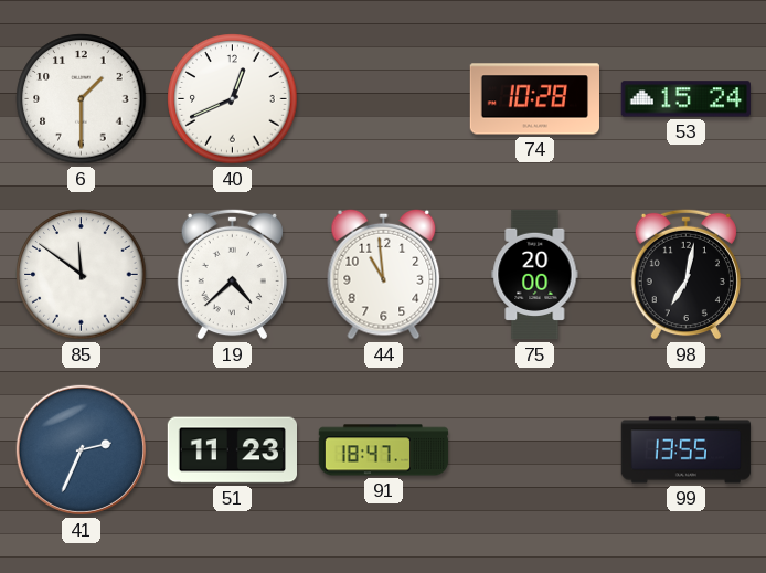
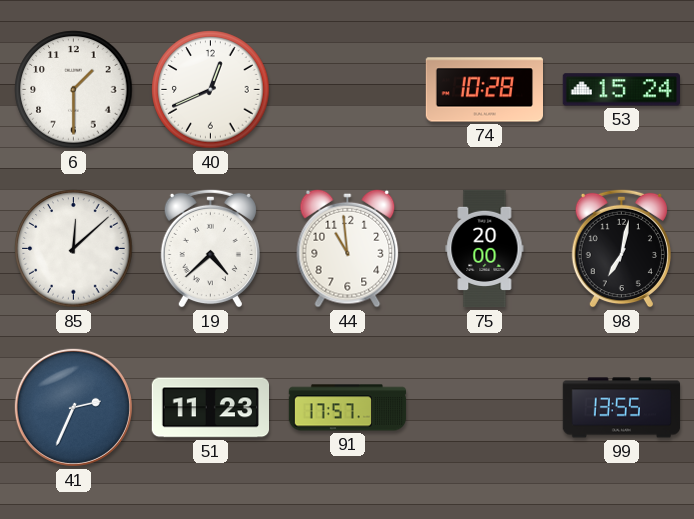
85: 11:51 -> 12:08
91: 18:47 -> 17:57
